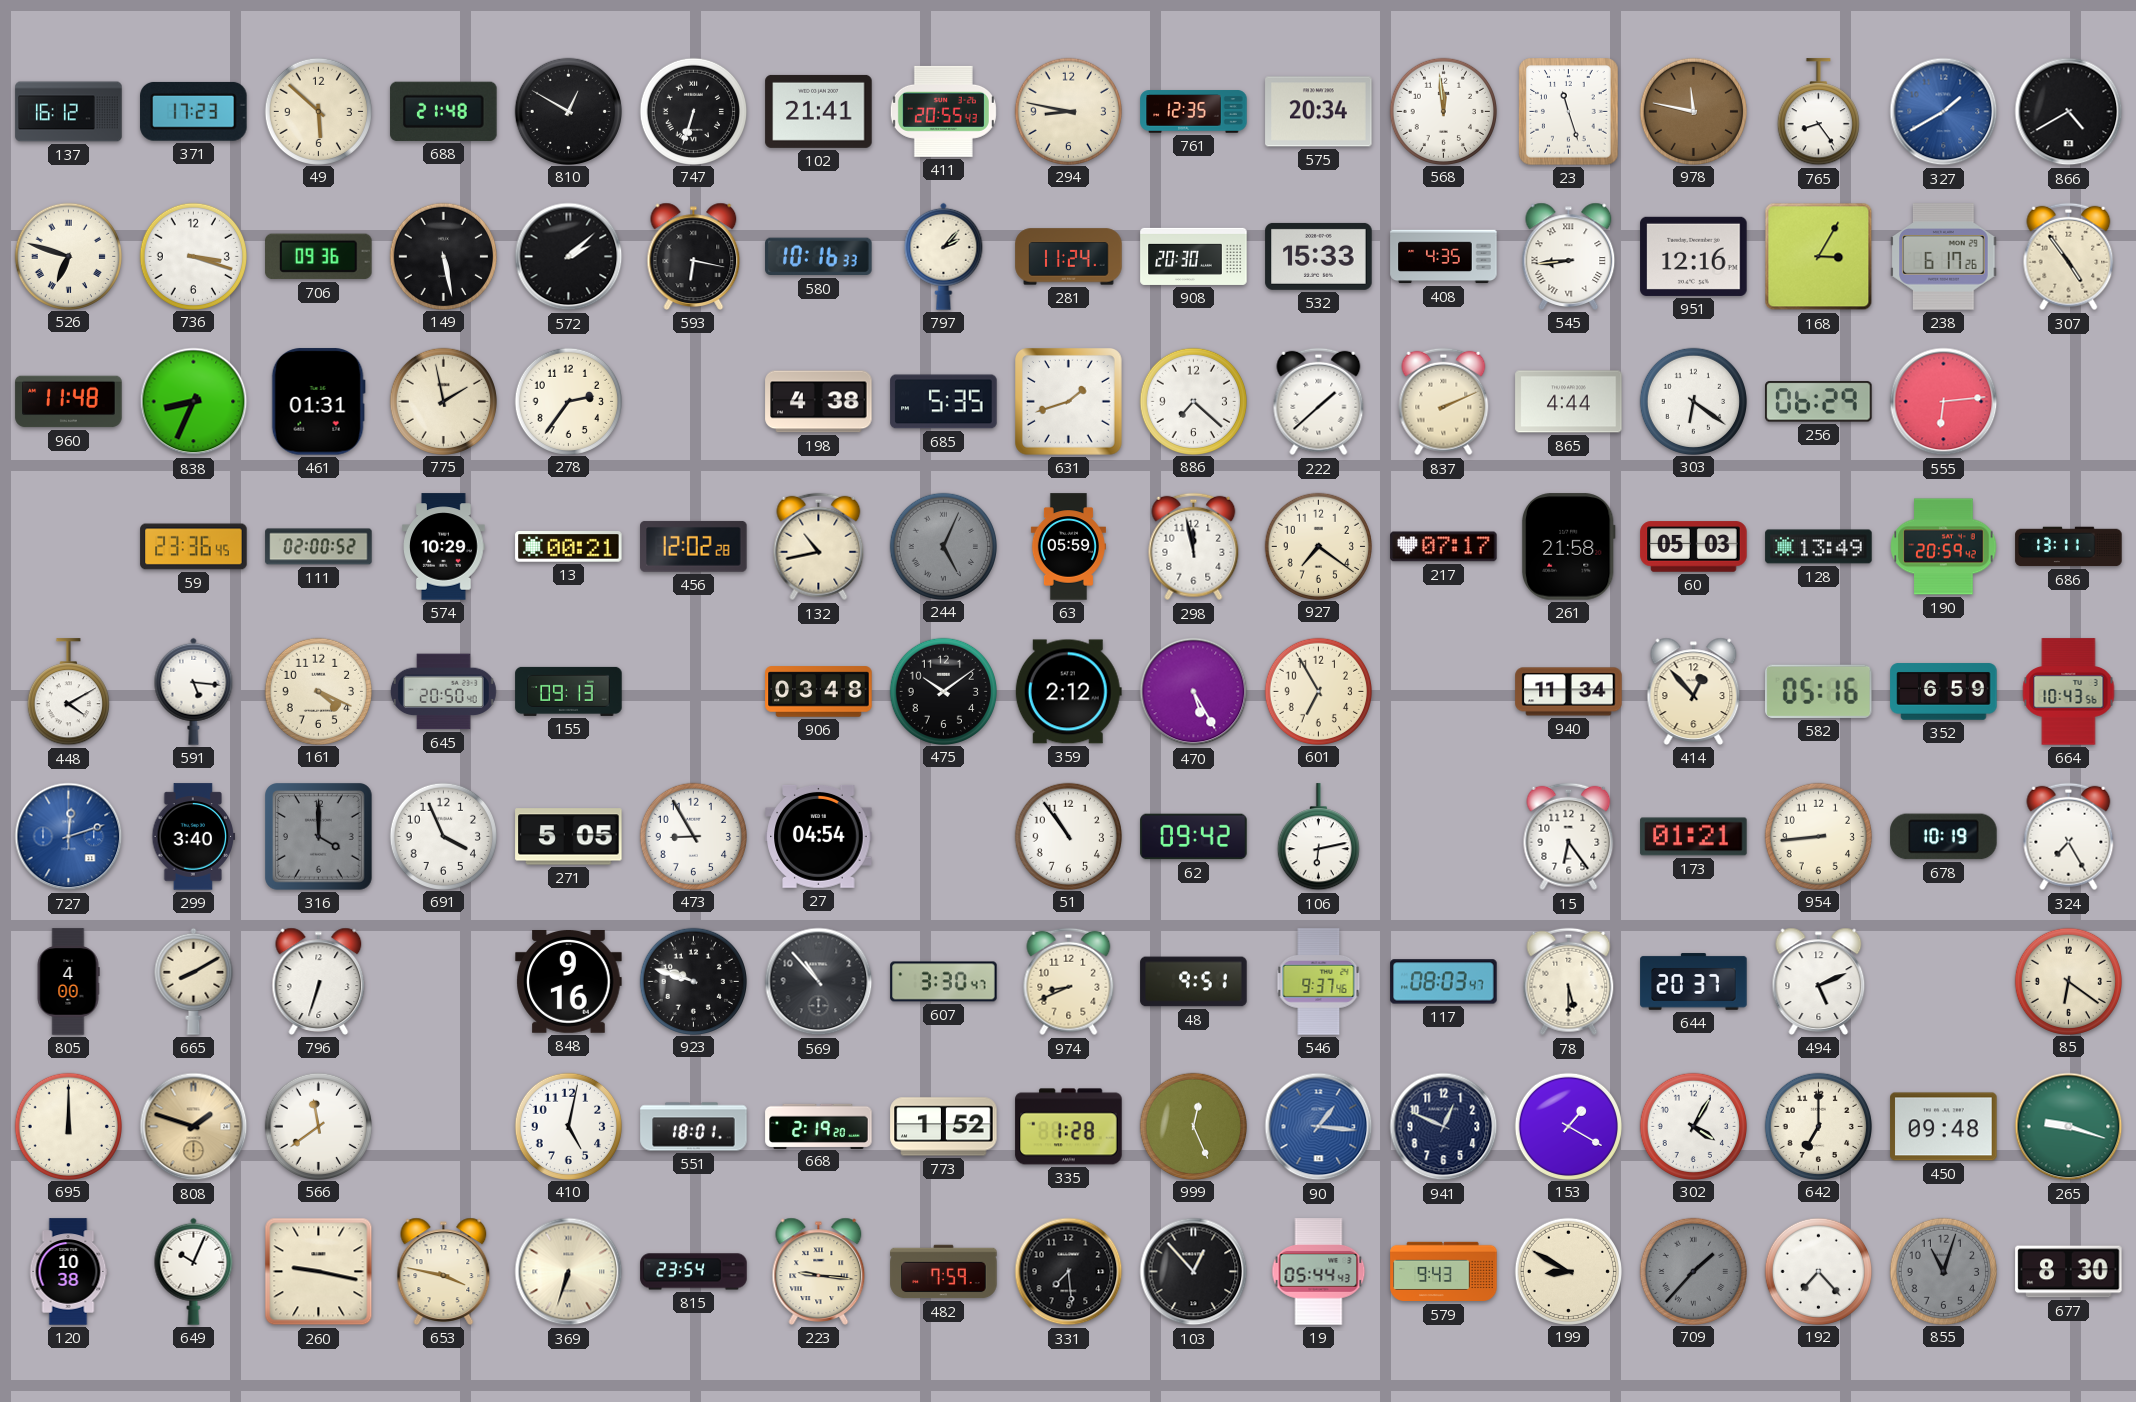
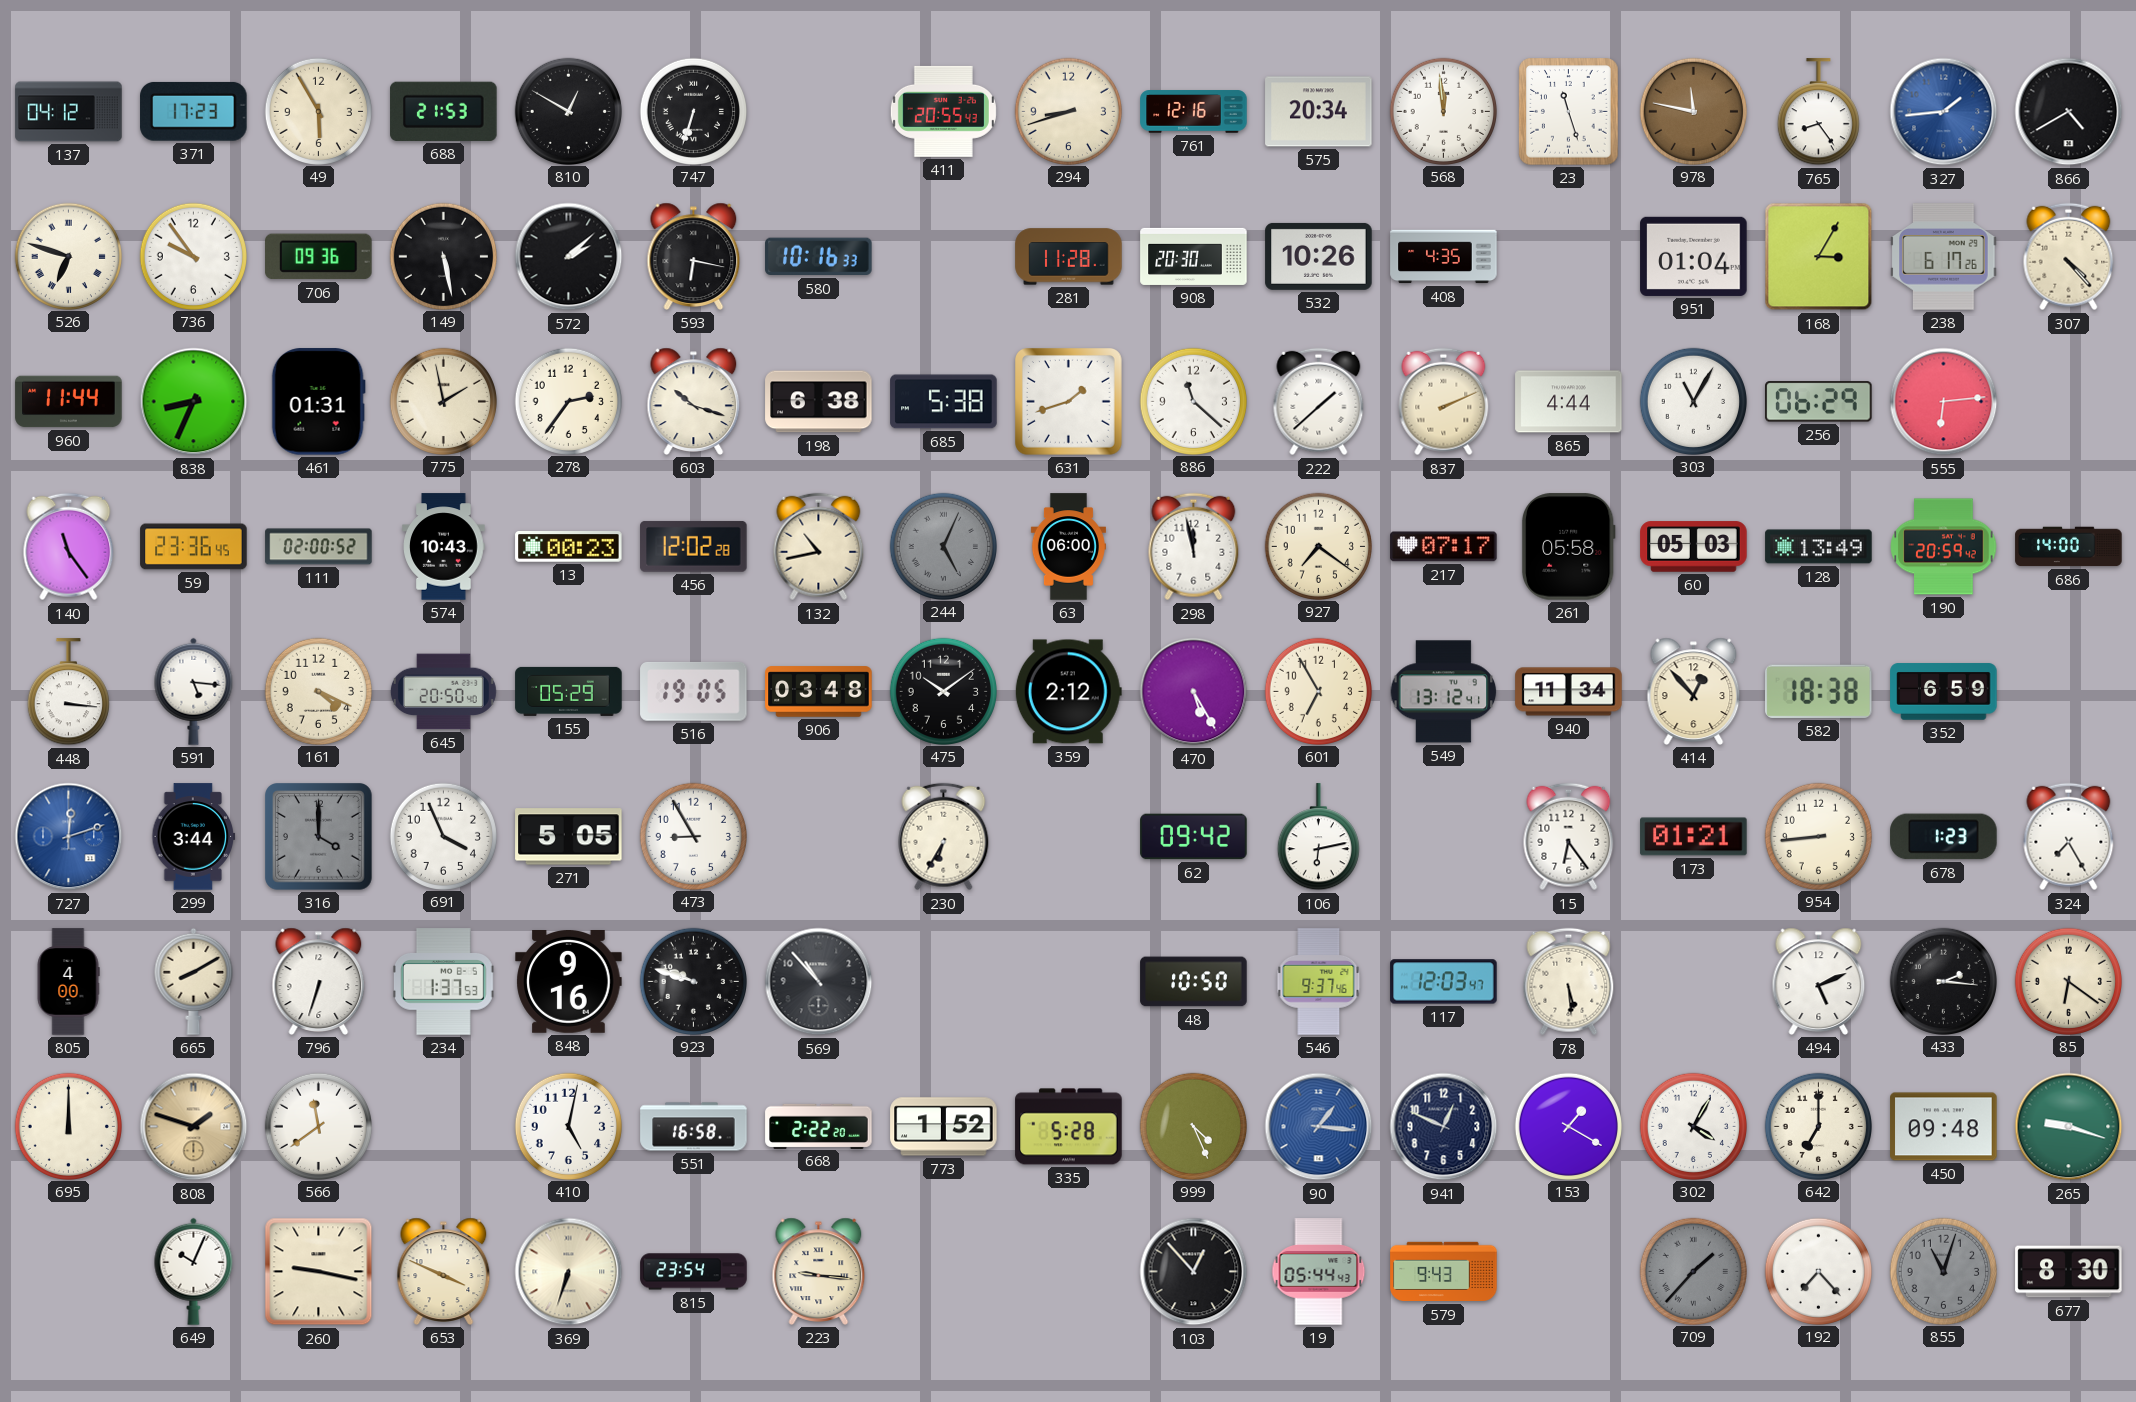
137: 16:12 -> 04:12
49: 5:52 -> 5:55
688: 21:48 -> 21:53
102: 21:41 -> none
294: 8:47 -> 8:42
761: 12:35 -> 12:16
327: 1:40 -> 1:44
736: 3:18 -> 9:54
797: 2:07 -> none
281: 11:24 -> 11:28
532: 15:33 -> 10:26
545: 8:44 -> none
951: 12:16 -> 01:04
307: 4:54 -> 4:23
960: 11:48 -> 11:44
603: none -> 10:18
198: 4:38 -> 6:38
685: 5:35 -> 5:38
886: 7:22 -> 11:22
303: 6:21 -> 11:05
140: none -> 11:24
574: 10:29 -> 10:43
13: 00:21 -> 00:23
63: 05:59 -> 06:00
261: 21:58 -> 05:58
686: 13:11 -> 14:00
448: 4:10 -> 3:16
155: 09:13 -> 05:29
516: none -> 19:05
549: none -> 13:12
582: 05:16 -> 18:38
664: 10:43 -> none
299: 3:40 -> 3:44
27: 04:54 -> none
230: none -> 6:35
51: 10:54 -> none
678: 10:19 -> 1:23
234: none -> 1:37
607: 3:30 -> none
974: 8:41 -> none
48: 9:51 -> 10:50
117: 08:03 -> 12:03
78: 5:30 -> 5:29
644: 20:37 -> none
433: none -> 2:16
551: 18:01 -> 16:58
668: 2:19 -> 2:22
335: 1:28 -> 5:28
999: 12:26 -> 4:26
120: 10:38 -> none
653: 3:47 -> 3:49
482: 7:59 -> none
331: 7:29 -> none
199: 8:50 -> none
